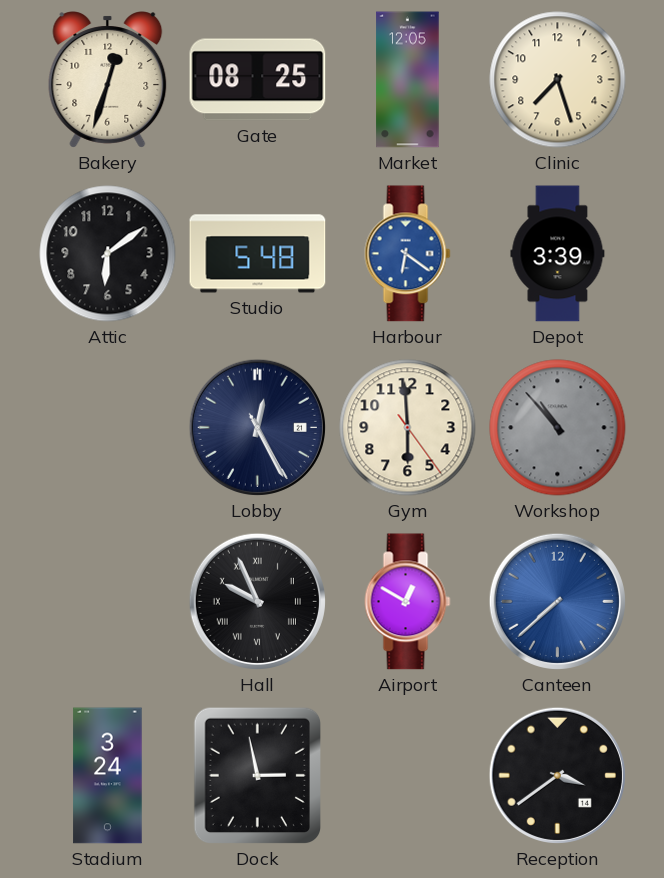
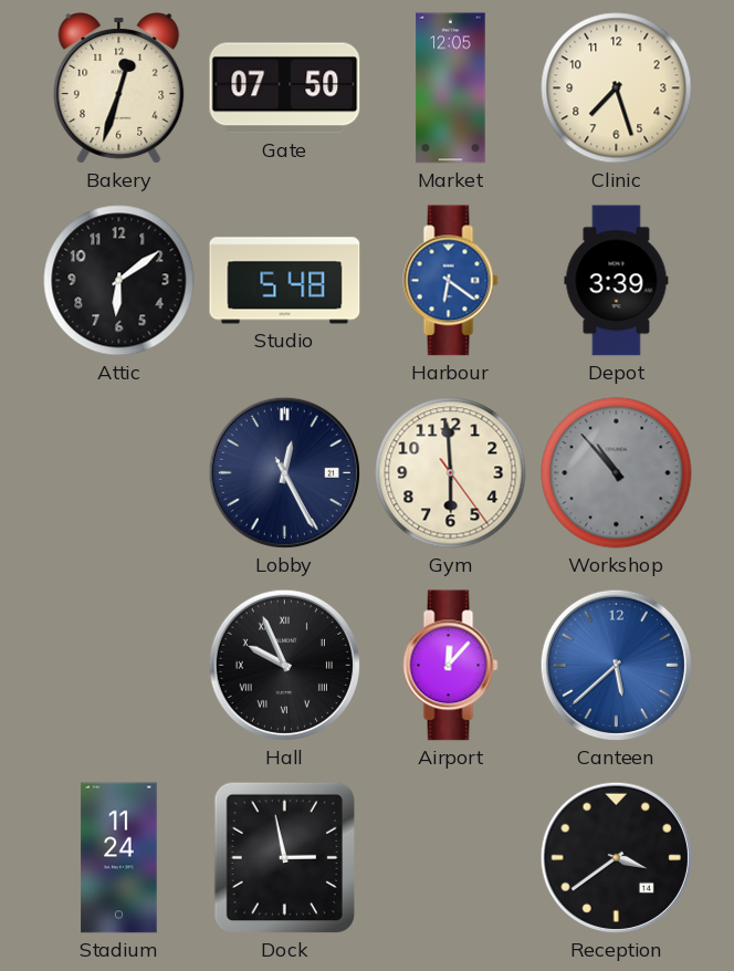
Gate: 08:25 -> 07:50
Airport: 12:50 -> 12:07
Canteen: 7:38 -> 5:38
Stadium: 3:24 -> 11:24
